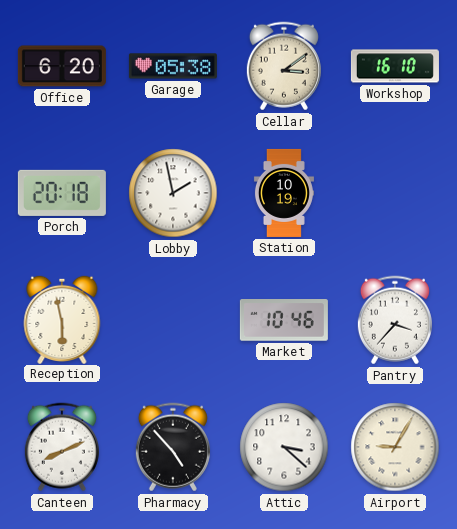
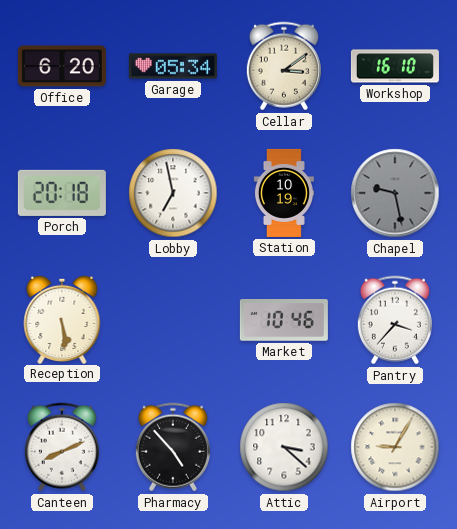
Garage: 05:38 -> 05:34
Lobby: 1:58 -> 6:58
Chapel: none -> 9:28
Reception: 5:58 -> 5:29
